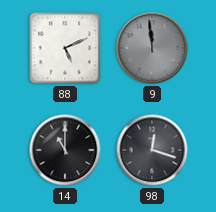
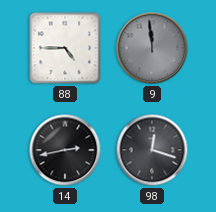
88: 5:11 -> 4:45
14: 11:00 -> 2:43
